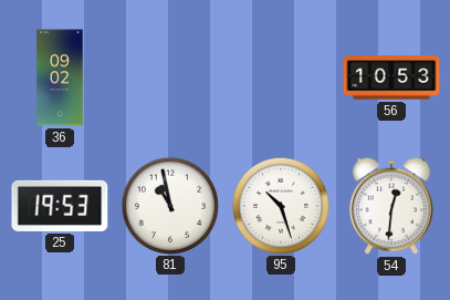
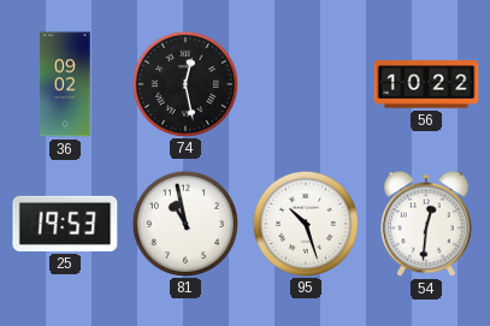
74: none -> 12:28
56: 10:53 -> 10:22
